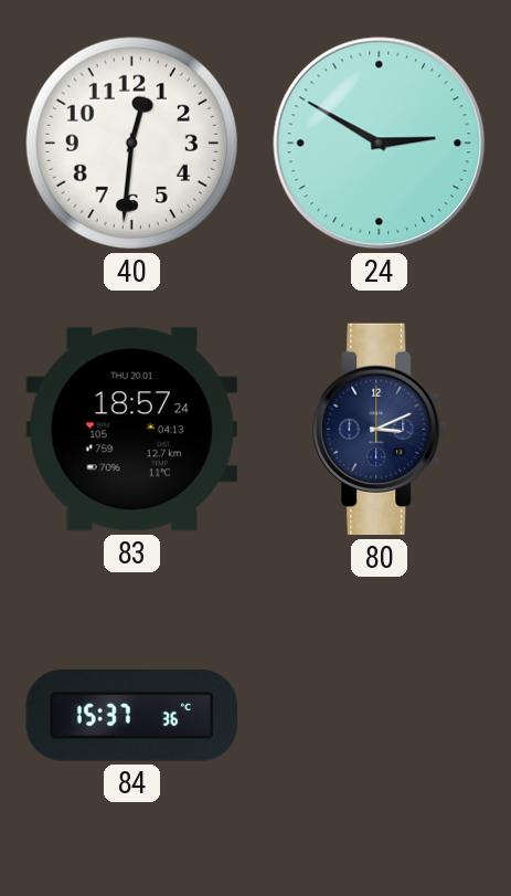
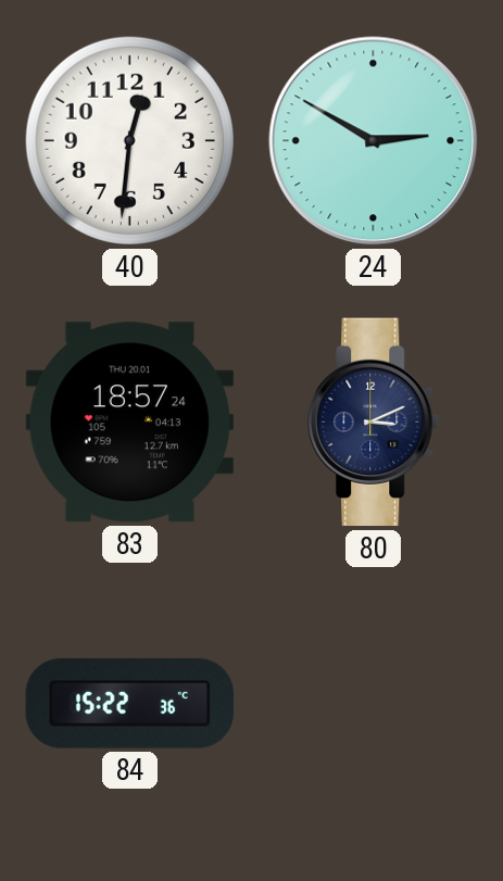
84: 15:37 -> 15:22
